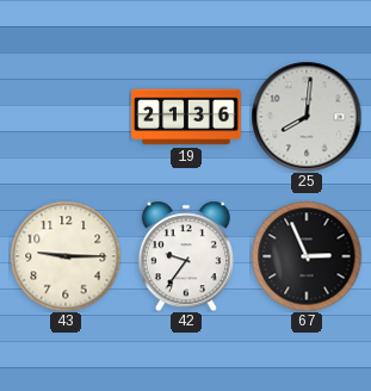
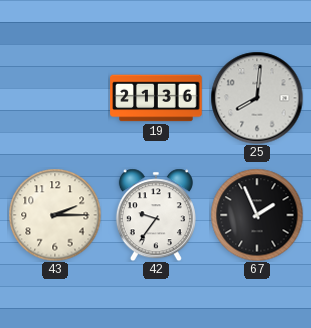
43: 9:15 -> 2:15
67: 2:56 -> 1:56
